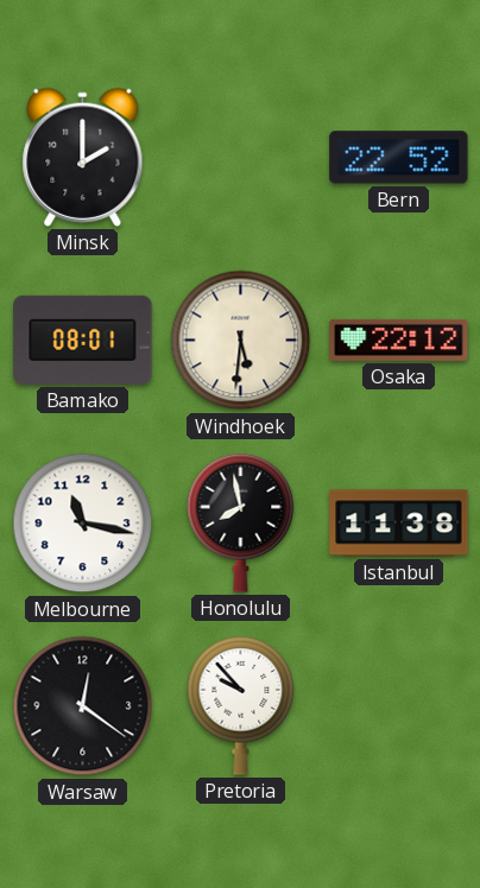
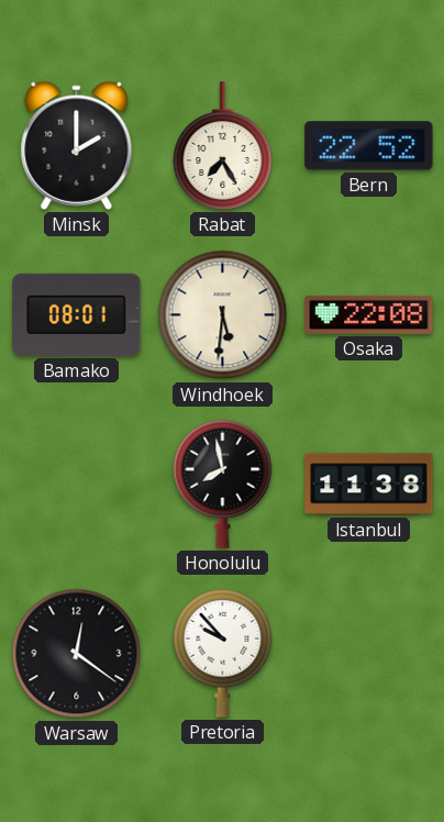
Rabat: none -> 7:25
Osaka: 22:12 -> 22:08
Melbourne: 11:17 -> none
